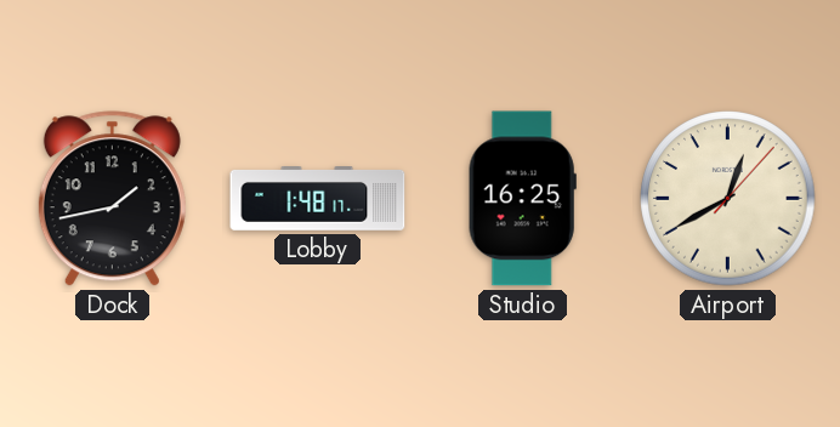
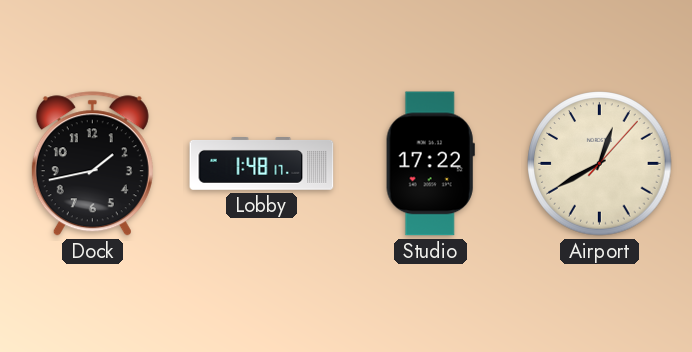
Studio: 16:25 -> 17:22
